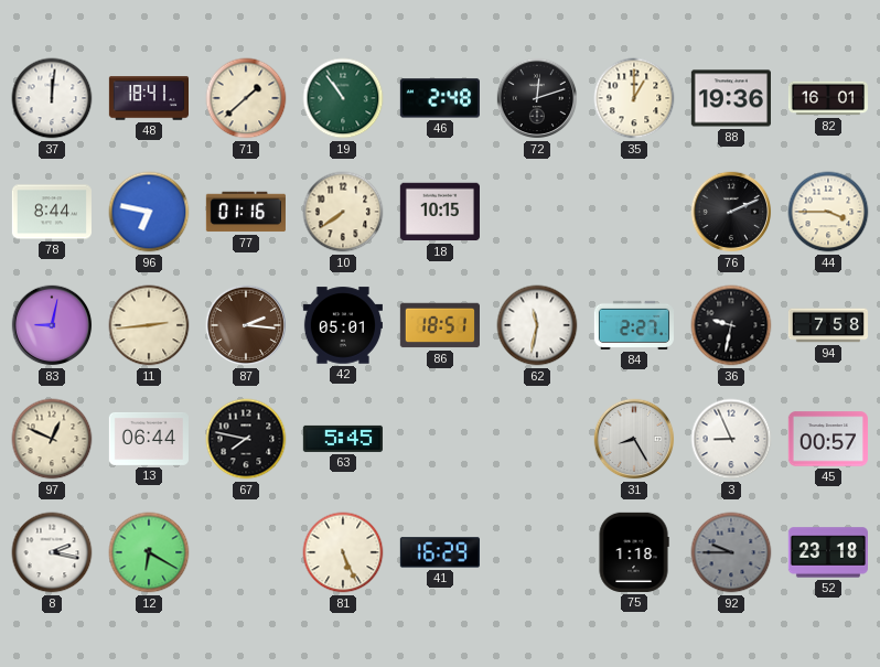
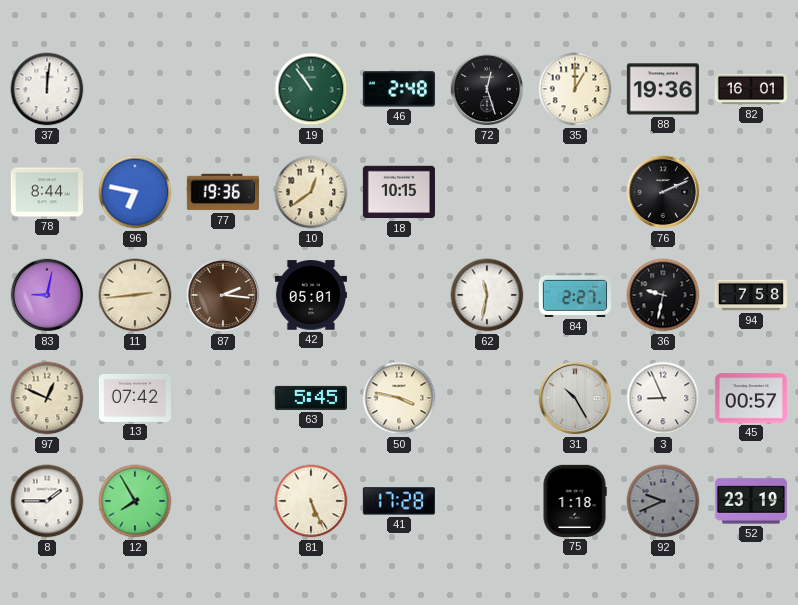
48: 18:41 -> none
71: 1:38 -> none
72: 12:12 -> 12:27
77: 01:16 -> 19:36
10: 7:39 -> 12:39
44: 3:45 -> none
86: 18:51 -> none
13: 06:44 -> 07:42
67: 7:47 -> none
50: none -> 3:47
31: 8:25 -> 10:25
8: 2:17 -> 1:45
12: 6:20 -> 7:55
41: 16:29 -> 17:28
92: 9:45 -> 9:41
52: 23:18 -> 23:19
